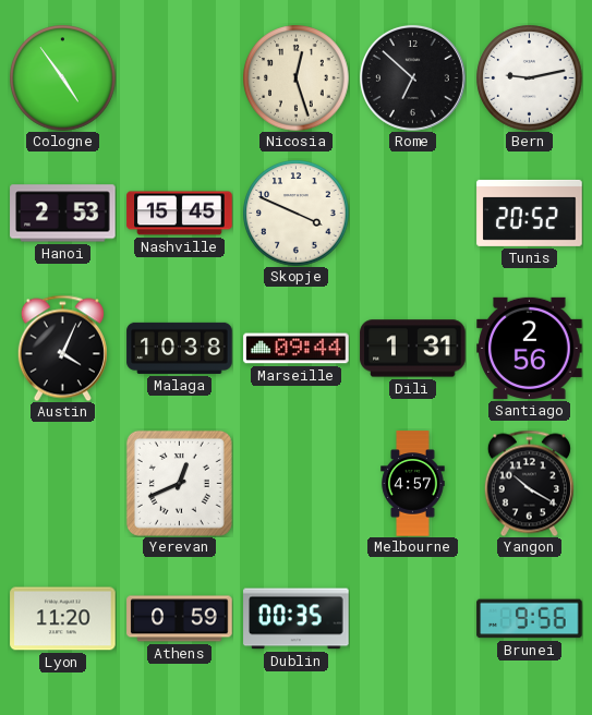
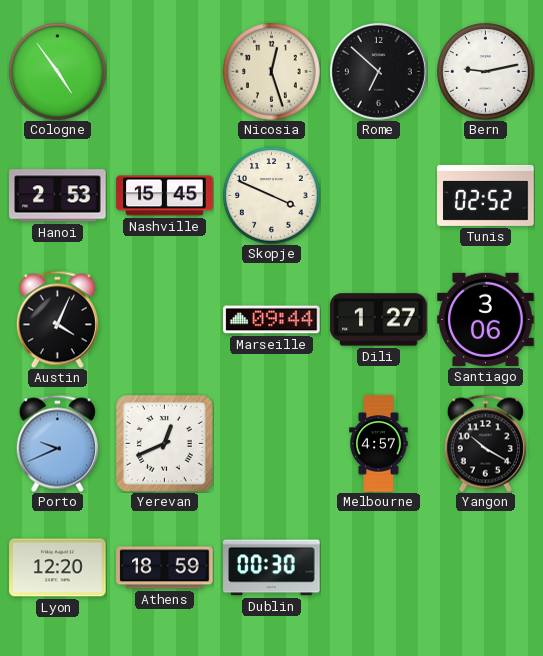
Tunis: 20:52 -> 02:52
Malaga: 10:38 -> none
Dili: 1:31 -> 1:27
Santiago: 2:56 -> 3:06
Porto: none -> 9:41
Lyon: 11:20 -> 12:20
Athens: 0:59 -> 18:59
Dublin: 00:35 -> 00:30
Brunei: 9:56 -> none
